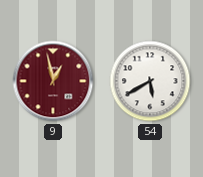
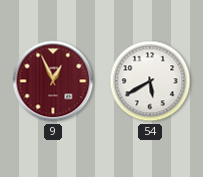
9: 12:58 -> 12:56
